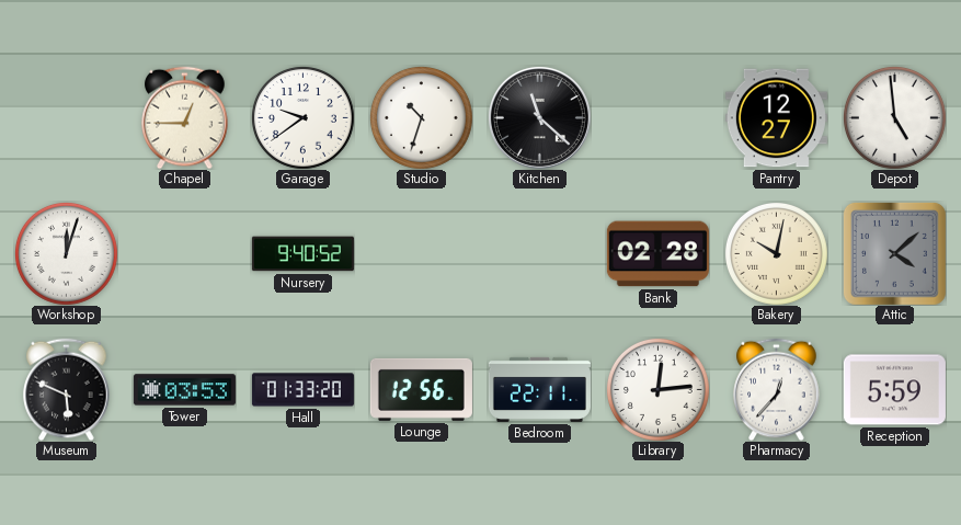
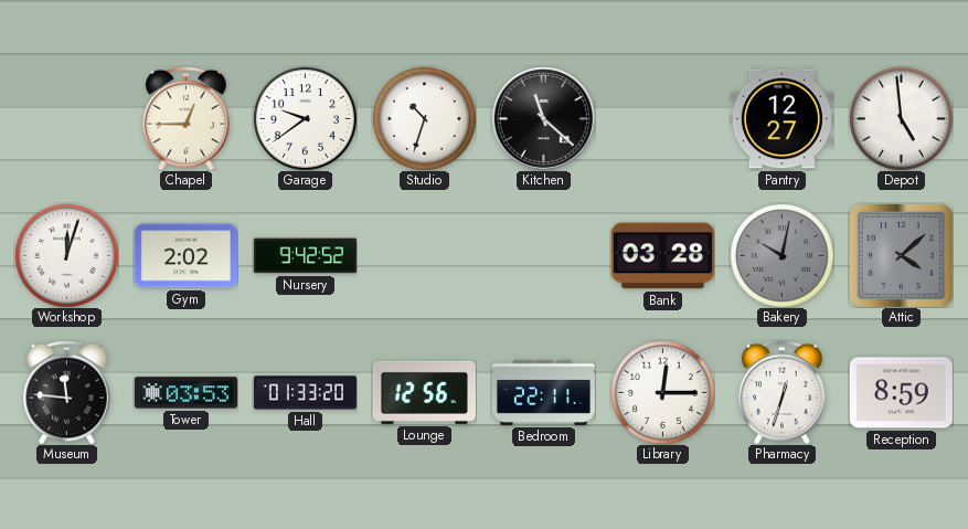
Gym: none -> 2:02
Nursery: 9:40 -> 9:42
Bank: 02:28 -> 03:28
Bakery dial: cream -> grey
Museum: 5:49 -> 11:46
Library: 12:14 -> 12:15
Pharmacy: 12:37 -> 12:33
Reception: 5:59 -> 8:59
